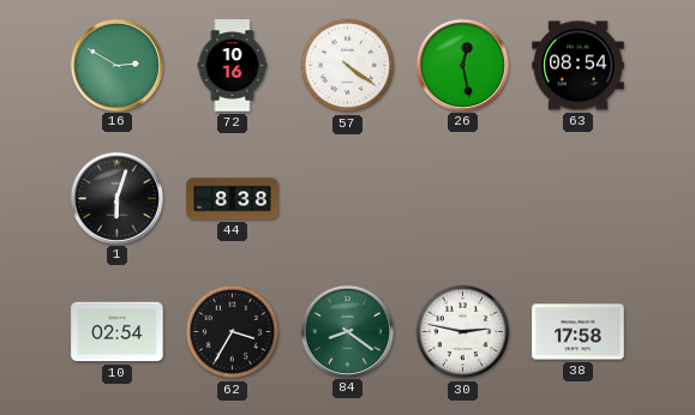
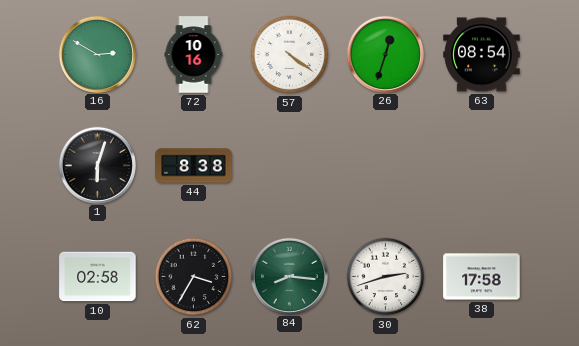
26: 12:28 -> 12:33
10: 02:54 -> 02:58
84: 8:21 -> 8:16
30: 2:47 -> 2:42
